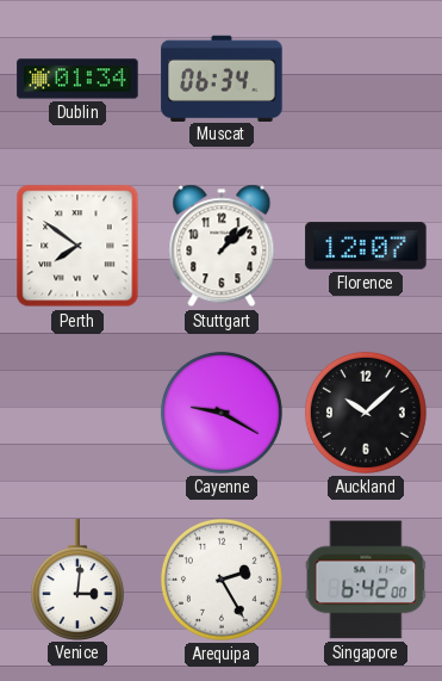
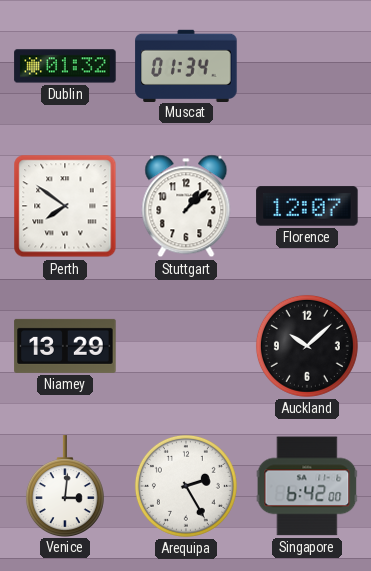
Dublin: 01:34 -> 01:32
Muscat: 06:34 -> 01:34
Niamey: none -> 13:29
Cayenne: 9:20 -> none
